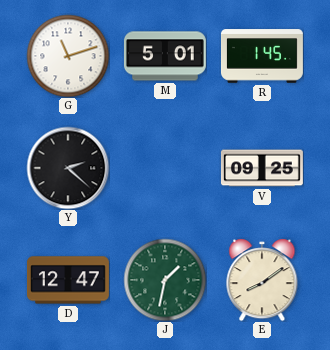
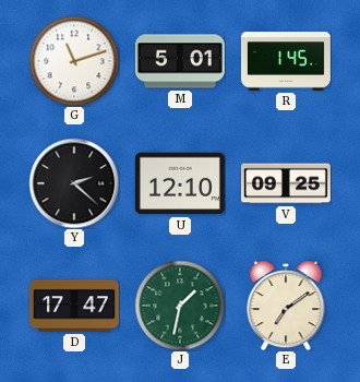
U: none -> 12:10
D: 12:47 -> 17:47
E: 8:09 -> 7:09
